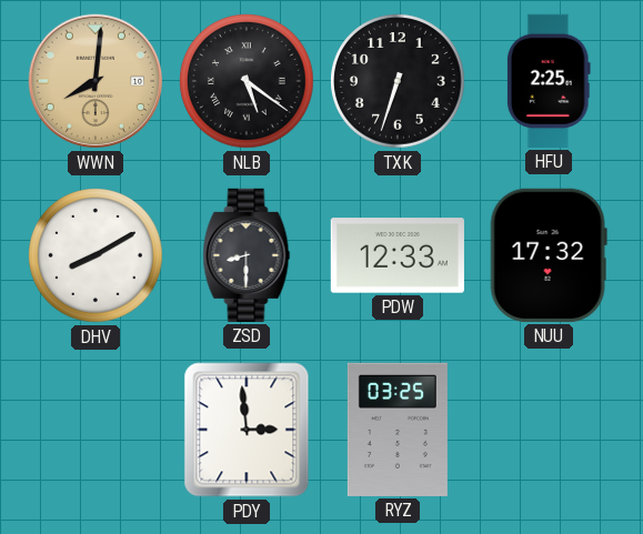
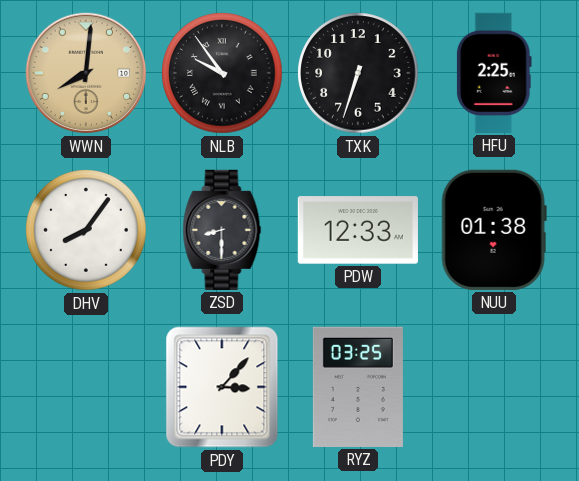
NLB: 5:21 -> 9:54
DHV: 8:10 -> 8:06
NUU: 17:32 -> 01:38
PDY: 2:59 -> 3:07
